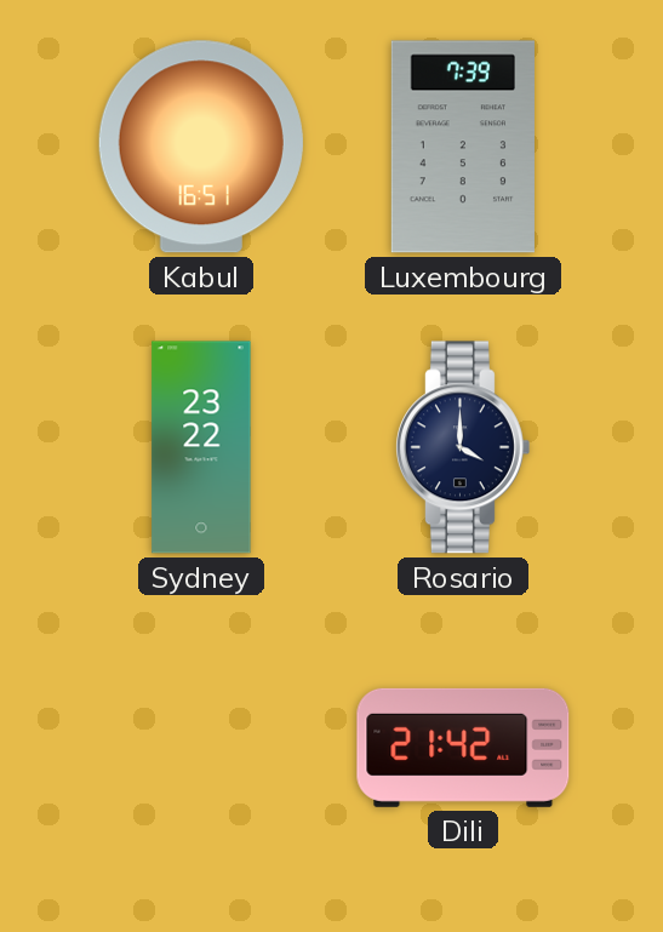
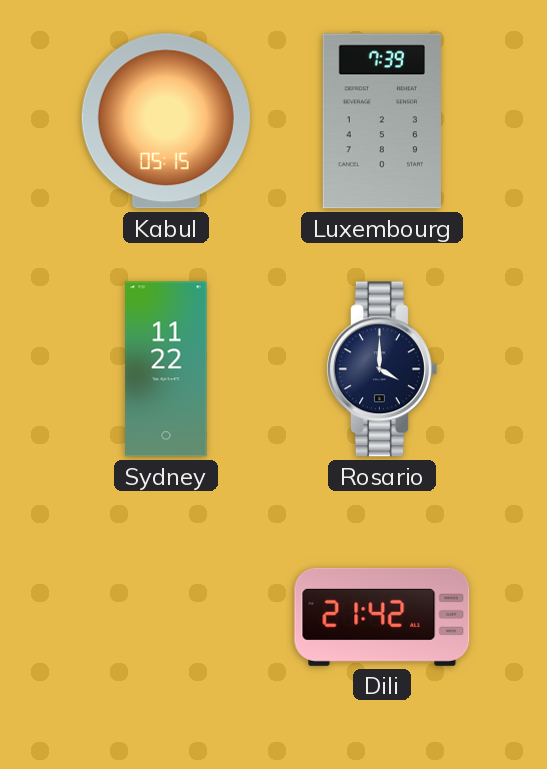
Kabul: 16:51 -> 05:15
Sydney: 23:22 -> 11:22
